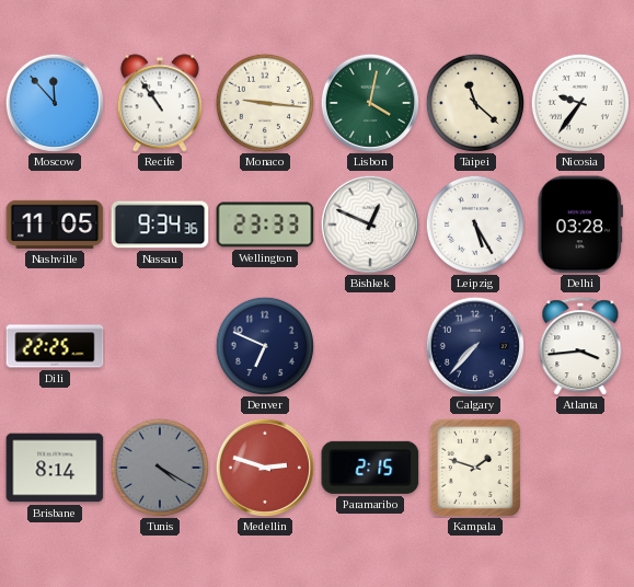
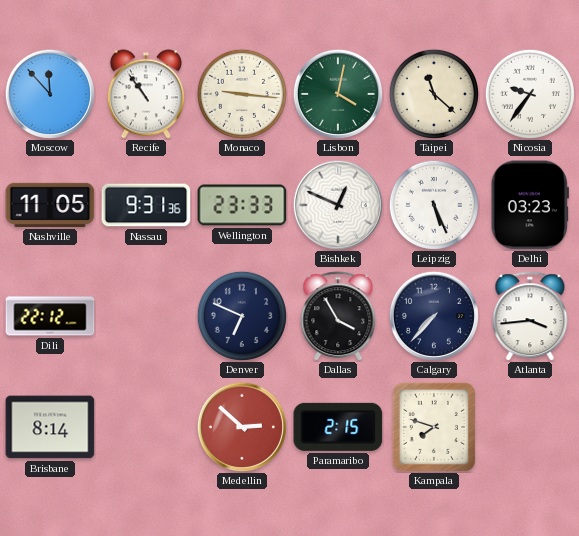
Nassau: 9:34 -> 9:31
Leipzig: 5:25 -> 5:26
Delhi: 03:28 -> 03:23
Dili: 22:25 -> 22:12
Dallas: none -> 3:55
Tunis: 4:20 -> none
Medellin: 2:48 -> 2:52
Kampala: 1:48 -> 7:48
